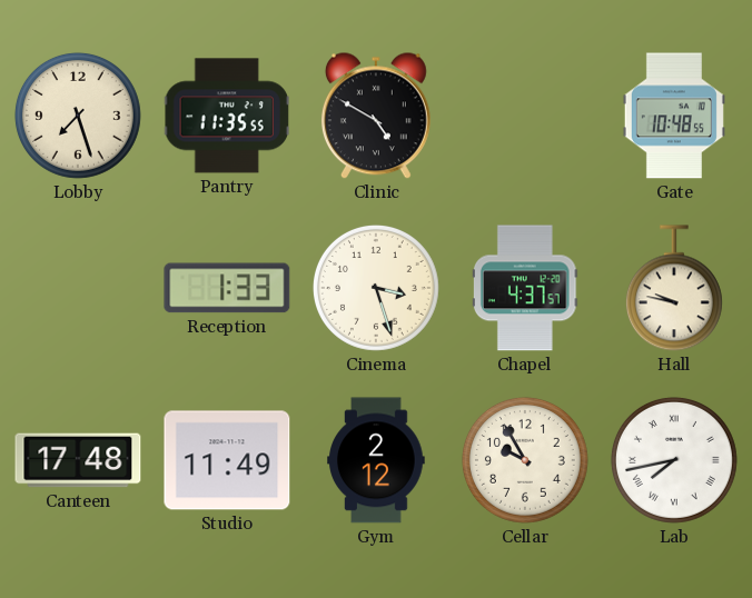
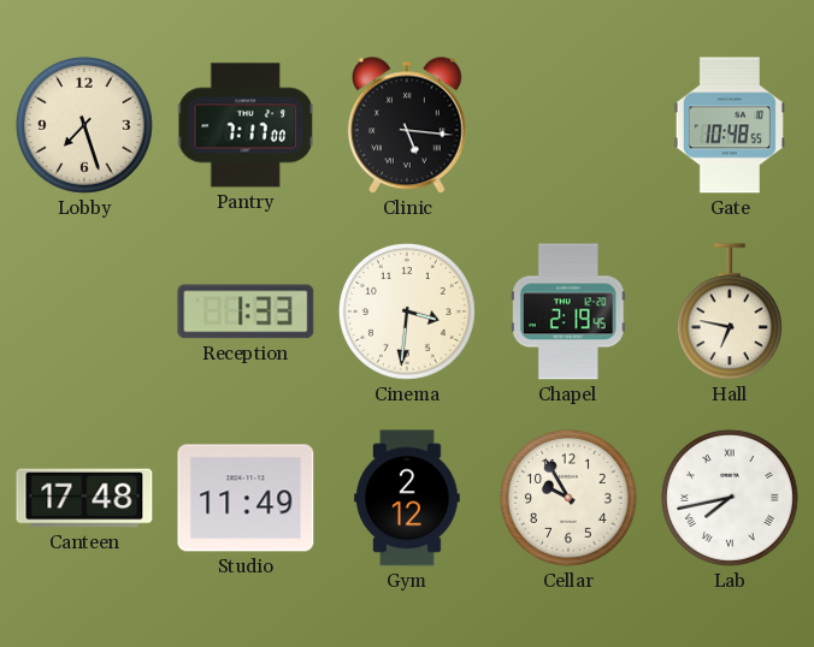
Pantry: 11:35 -> 7:17
Clinic: 4:50 -> 5:16
Cinema: 3:27 -> 3:31
Chapel: 4:37 -> 2:19
Hall: 9:47 -> 6:47
